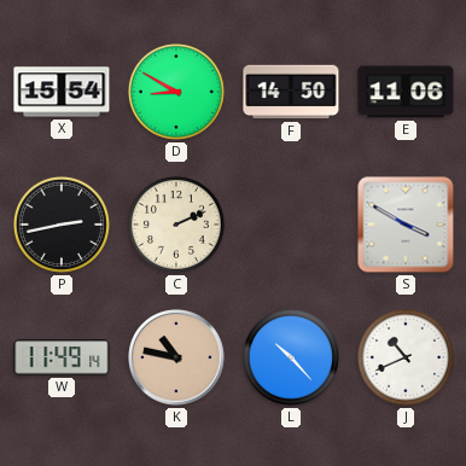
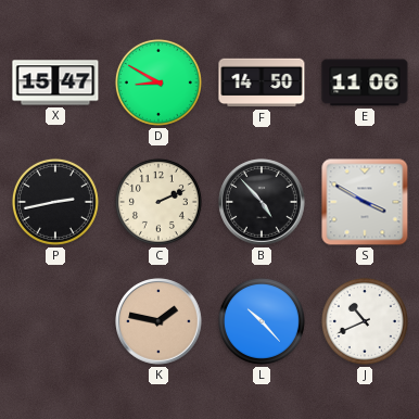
X: 15:54 -> 15:47
B: none -> 4:53
W: 11:49 -> none
K: 10:47 -> 1:47
